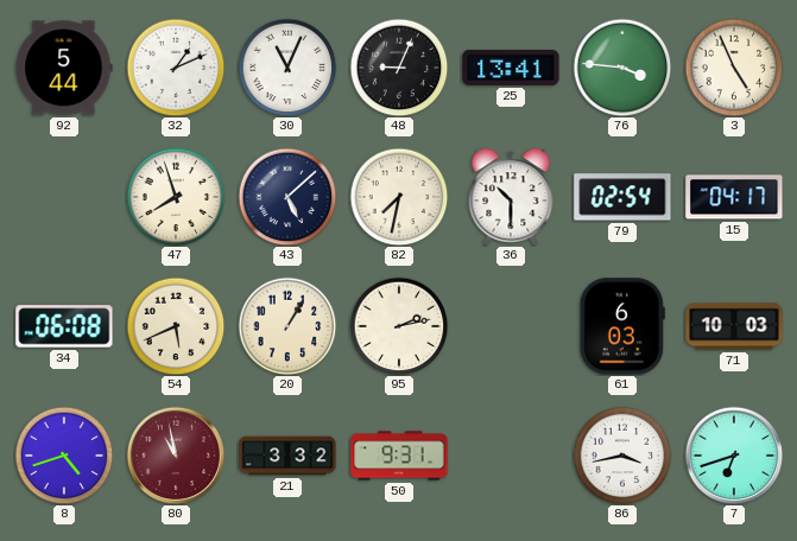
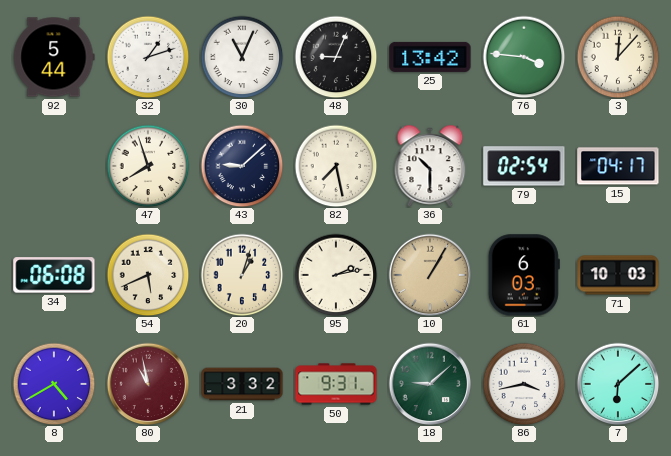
32: 1:11 -> 1:12
25: 13:41 -> 13:42
3: 4:56 -> 12:07
43: 5:08 -> 9:08
82: 7:32 -> 7:28
20: 1:05 -> 1:03
10: none -> 1:05
8: 4:42 -> 4:40
18: none -> 9:08
7: 6:42 -> 6:08
